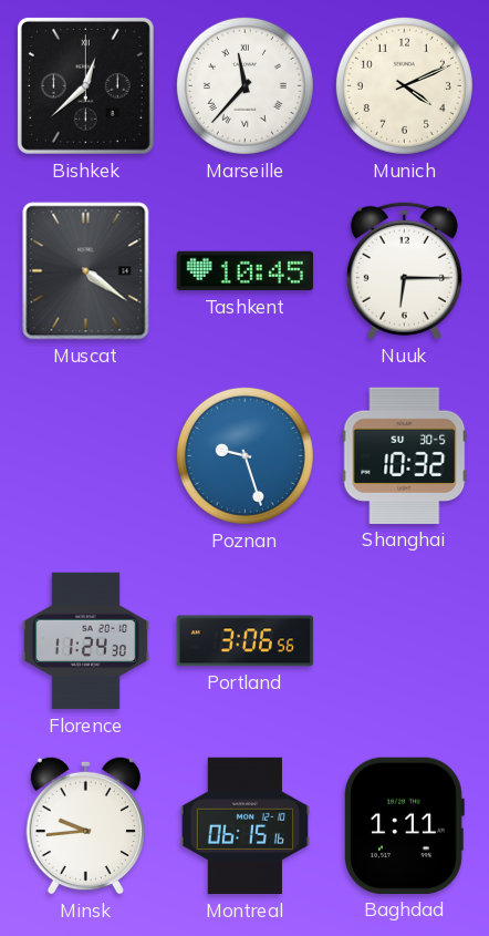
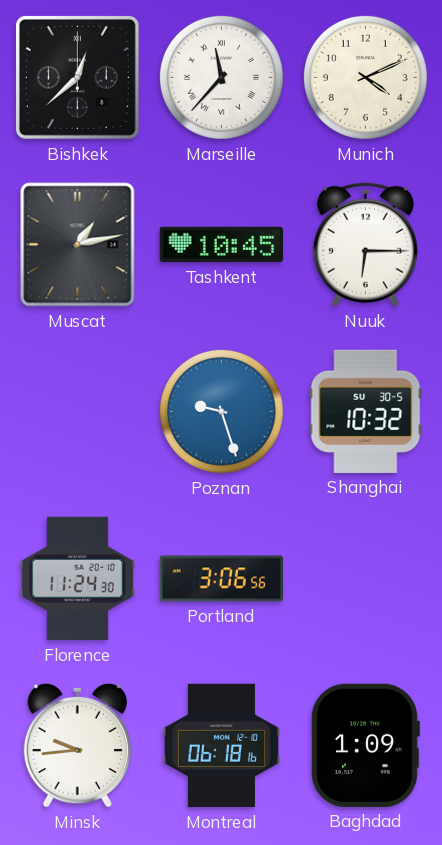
Muscat: 4:21 -> 1:13
Montreal: 06:15 -> 06:18
Baghdad: 1:11 -> 1:09
